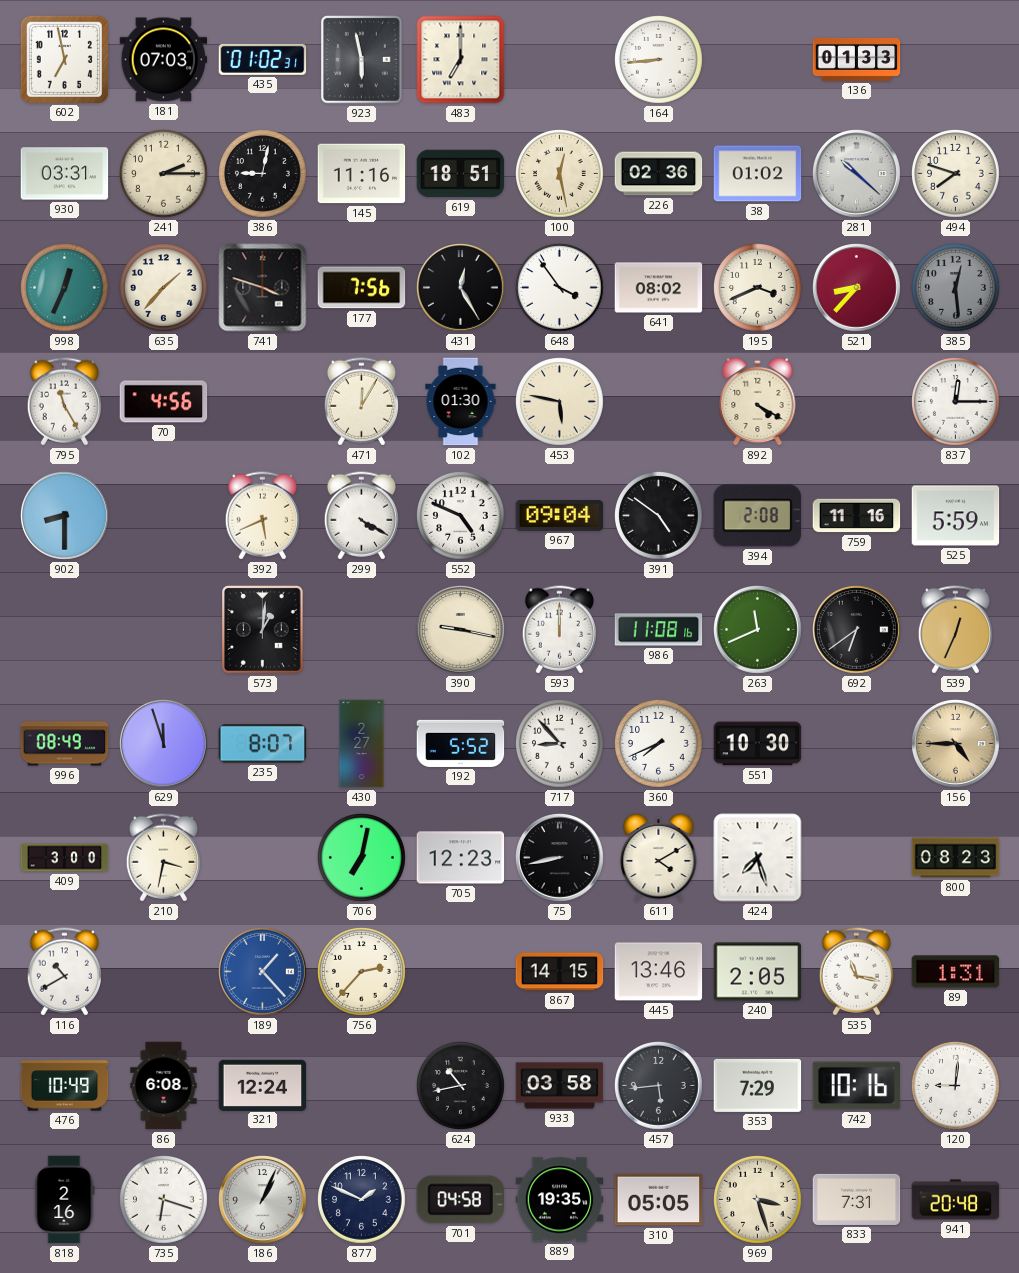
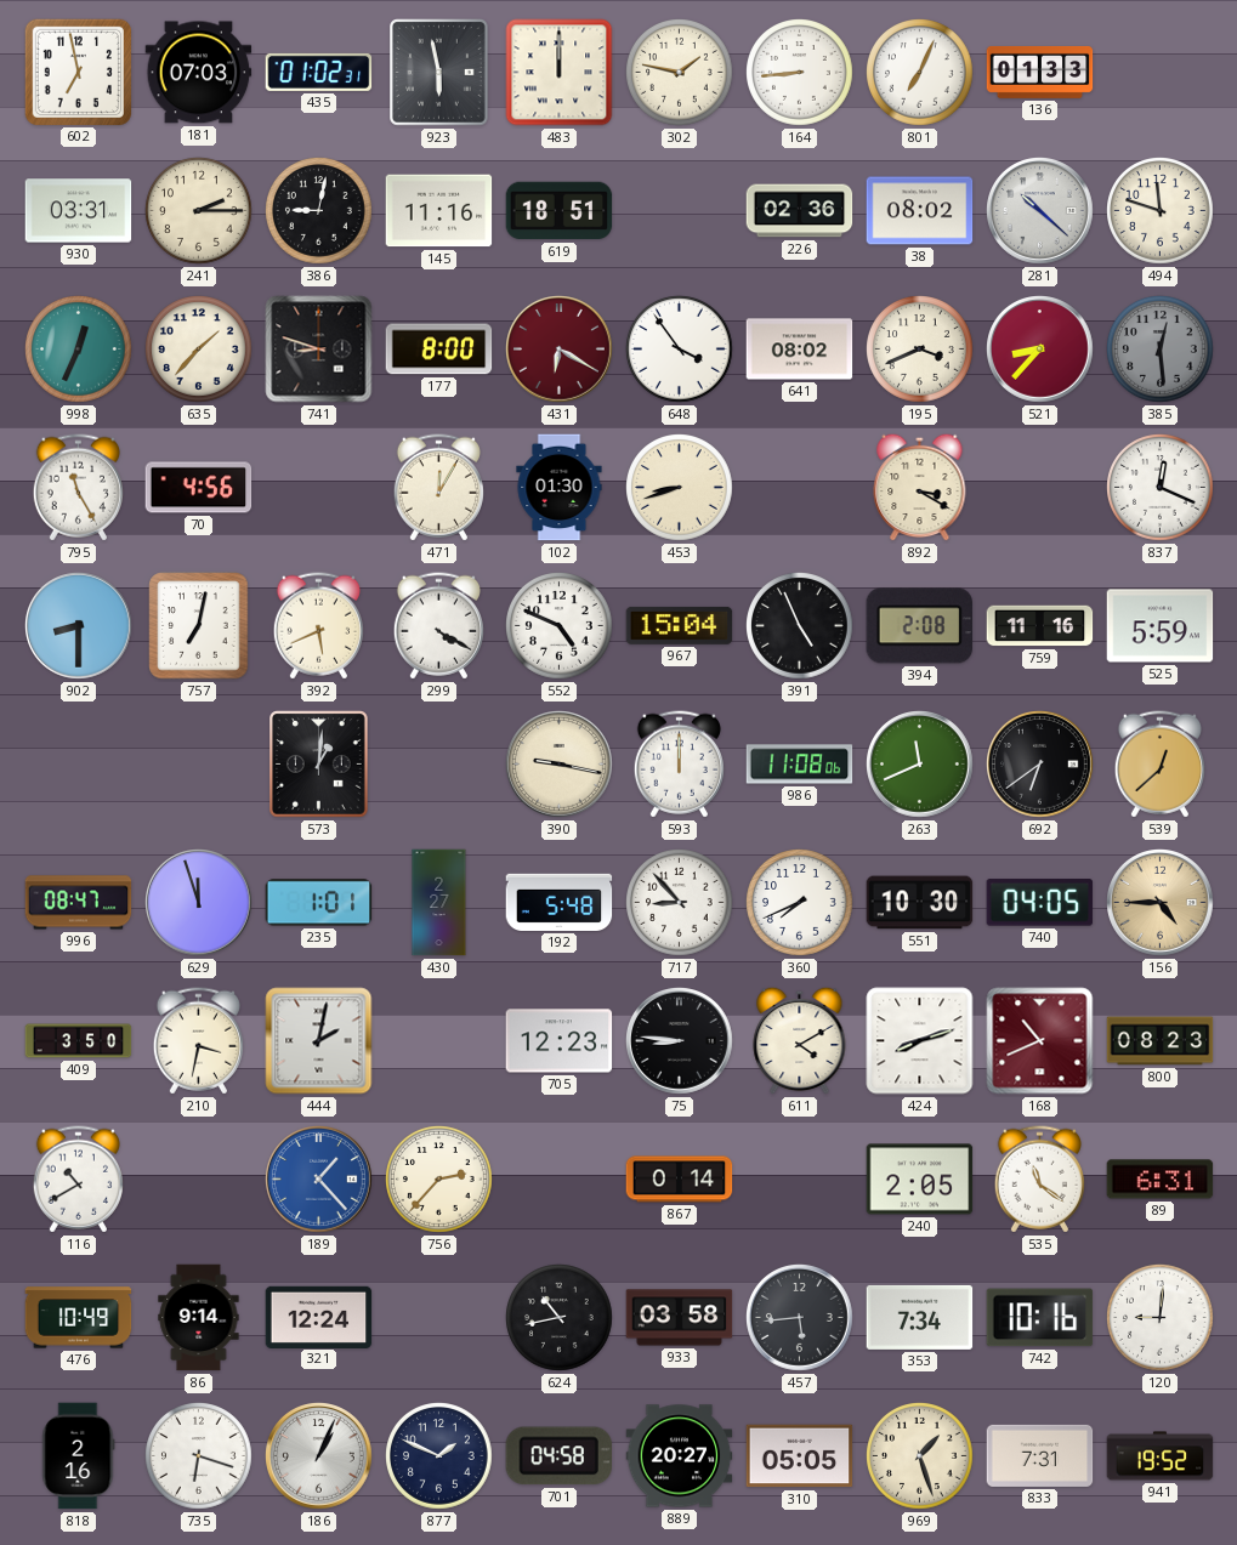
483: 7:00 -> 12:00
302: none -> 1:47
801: none -> 7:04
100: 12:28 -> none
38: 01:02 -> 08:02
494: 7:48 -> 11:48
741: 3:48 -> 8:48
177: 7:56 -> 8:00
431: 12:25 -> 6:20
431 dial: black -> burgundy
453: 5:47 -> 8:42
892: 4:20 -> 3:20
837: 12:15 -> 12:19
757: none -> 7:02
967: 09:04 -> 15:04
391: 4:51 -> 4:56
986: 11:08:16 -> 11:08:06
539: 12:34 -> 12:38
996: 08:49 -> 08:47
235: 8:07 -> 1:01
192: 5:52 -> 5:48
740: none -> 04:05
409: 3:00 -> 3:50
444: none -> 2:02
706: 7:02 -> none
75: 8:43 -> 8:46
424: 7:27 -> 8:12
168: none -> 10:41
867: 14:15 -> 0:14
445: 13:46 -> none
535: 11:17 -> 11:21
89: 1:31 -> 6:31
86: 6:08 -> 9:14
353: 7:29 -> 7:34
889: 19:35 -> 20:27
969: 3:27 -> 1:27
941: 20:48 -> 19:52
